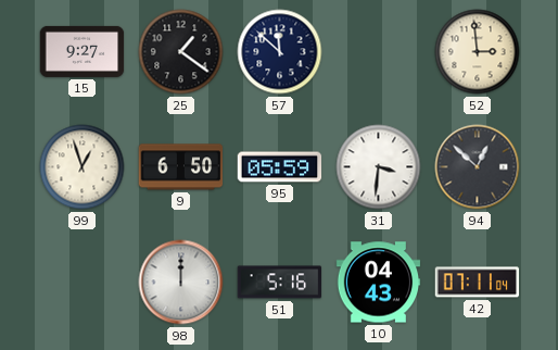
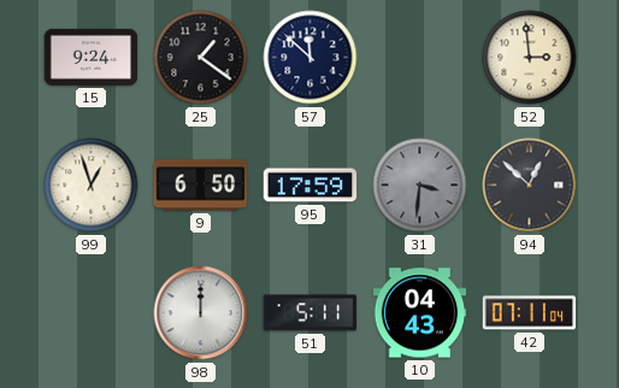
15: 9:27 -> 9:24
95: 05:59 -> 17:59
31 dial: white -> grey
51: 5:16 -> 5:11
